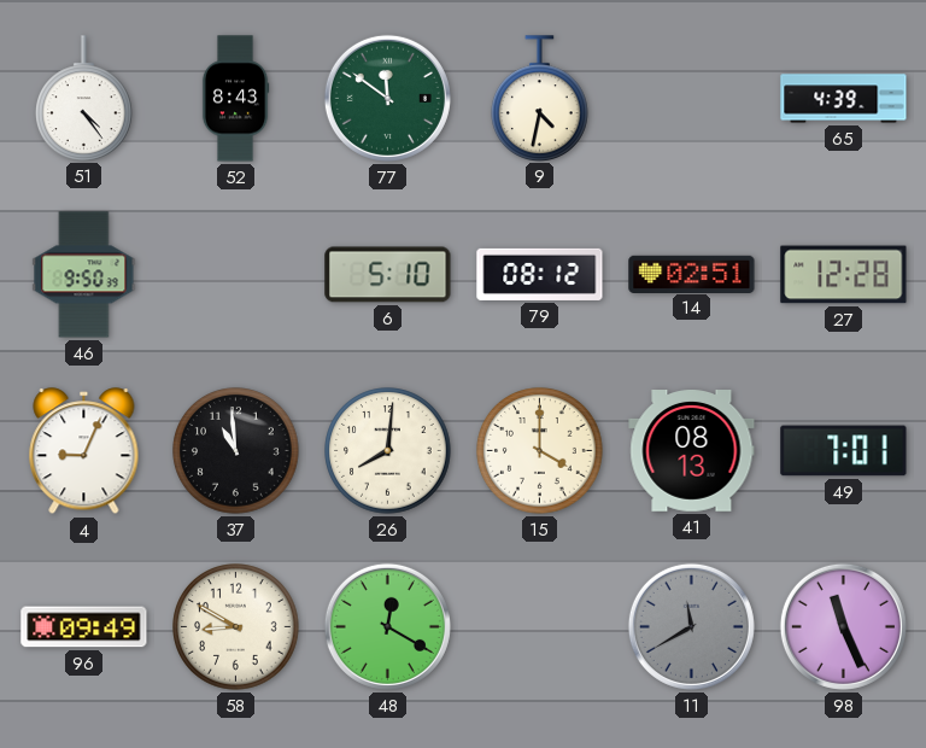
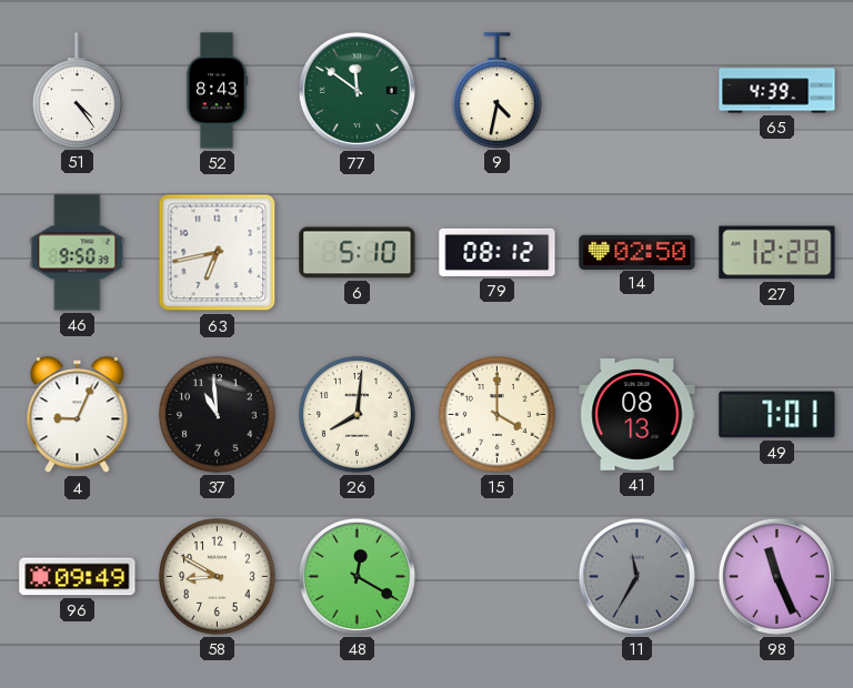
63: none -> 6:43
14: 02:51 -> 02:50
11: 11:40 -> 11:35
